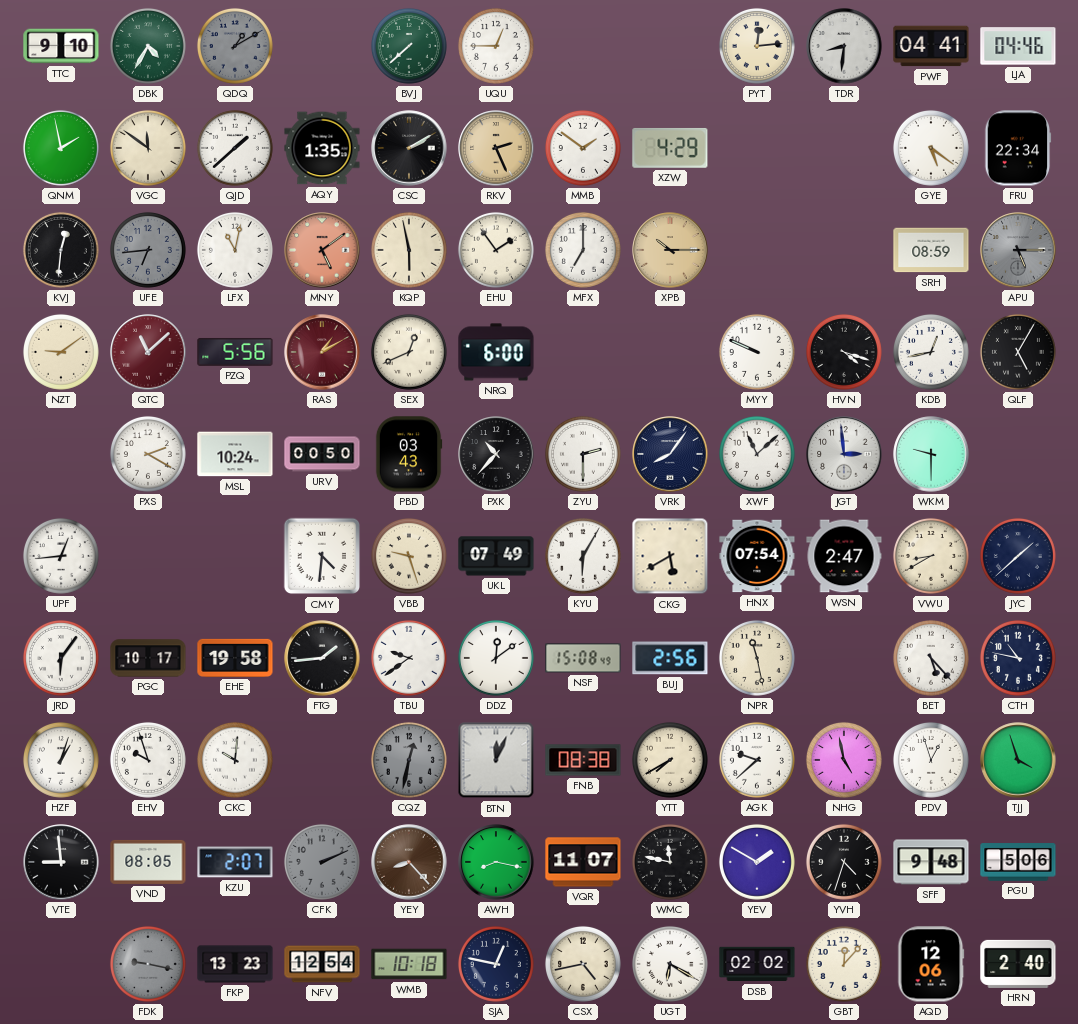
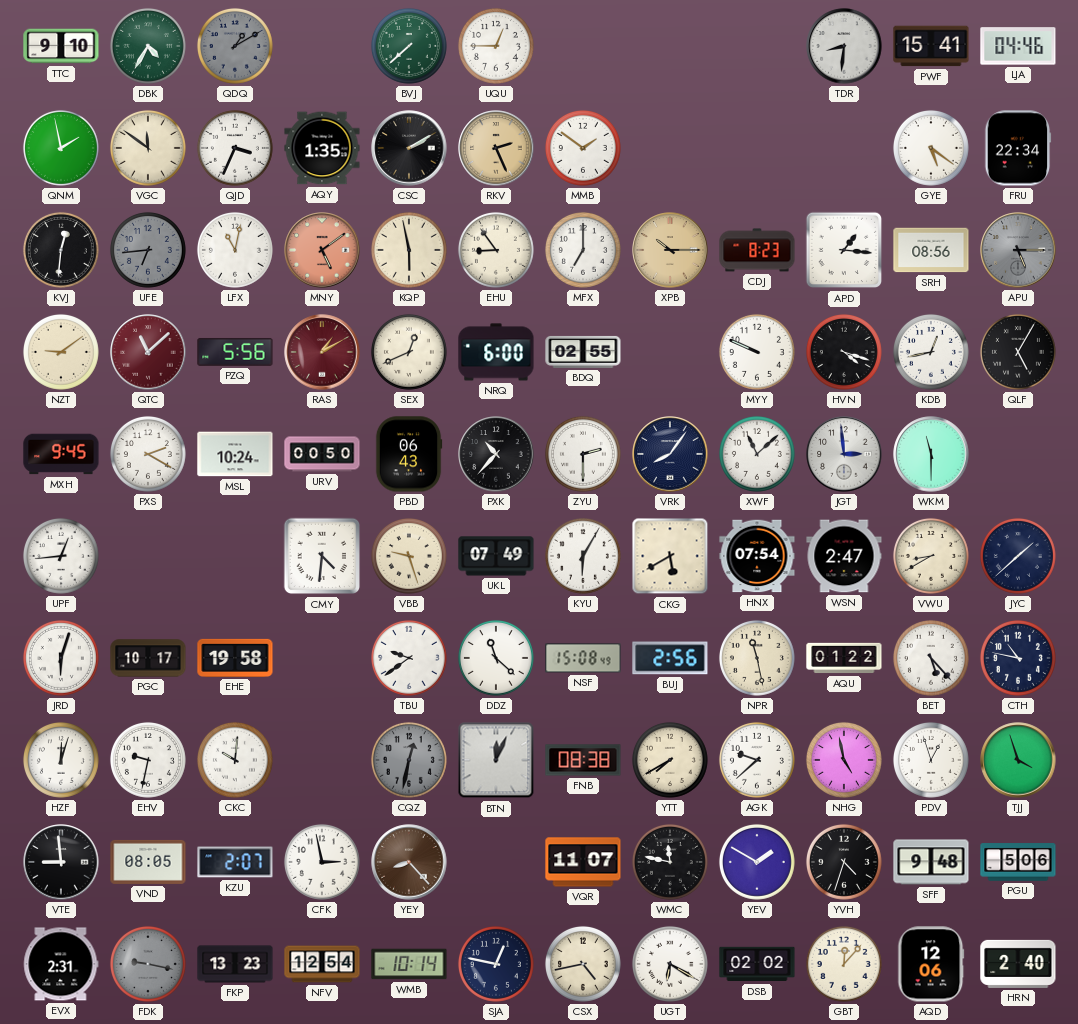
PYT: 12:14 -> none
PWF: 04:41 -> 15:41
QJD: 1:38 -> 3:34
XZW: 4:29 -> none
EHU: 1:54 -> 8:54
CDJ: none -> 8:23
APD: none -> 1:16
SRH: 08:59 -> 08:56
BDQ: none -> 02:55
MXH: none -> 9:45
PBD: 03:43 -> 06:43
WKM: 9:30 -> 11:30
JRD: 6:06 -> 6:03
FTG: 1:44 -> none
DDZ: 12:09 -> 11:22
AQU: none -> 01:22
HZF: 1:03 -> 12:03
EHV: 9:57 -> 9:32
CFK: 2:11 -> 2:58
CFK dial: grey -> white
AWH: 8:17 -> none
EVX: none -> 2:31
WMB: 10:18 -> 10:14
